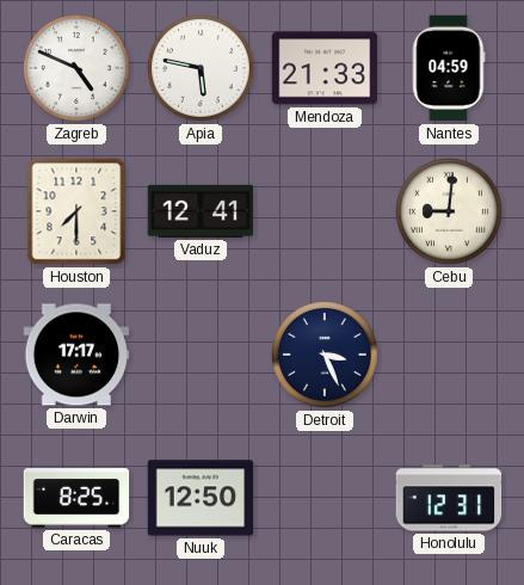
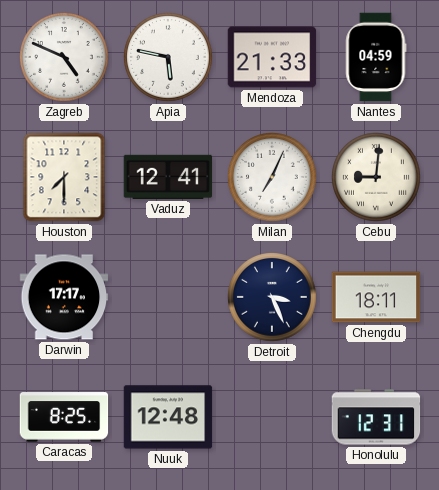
Milan: none -> 7:04
Chengdu: none -> 18:11
Nuuk: 12:50 -> 12:48
